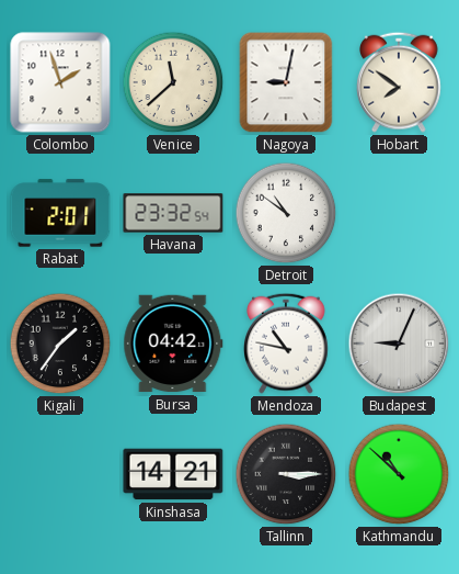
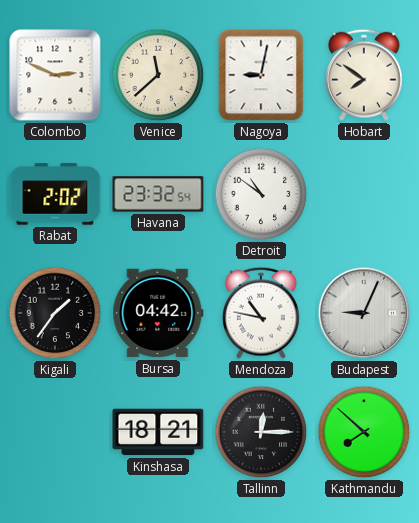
Colombo: 1:57 -> 2:49
Rabat: 2:01 -> 2:02
Kinshasa: 14:21 -> 18:21
Tallinn: 3:15 -> 12:15
Kathmandu: 10:52 -> 7:52
